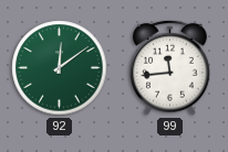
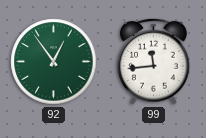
92: 12:09 -> 12:54
